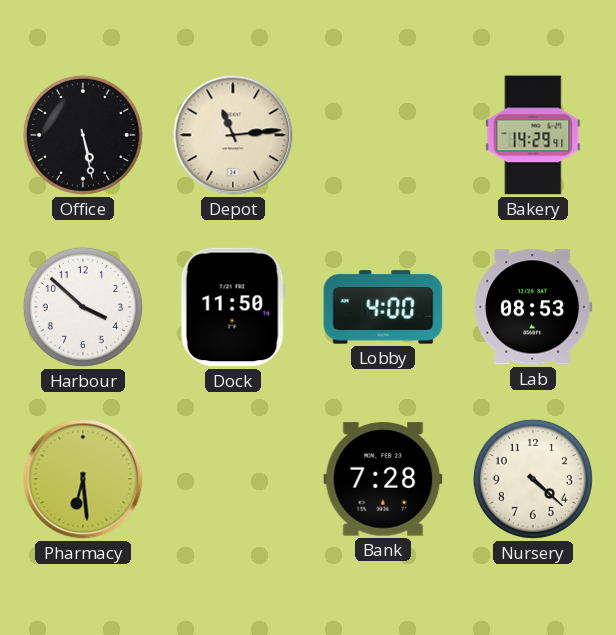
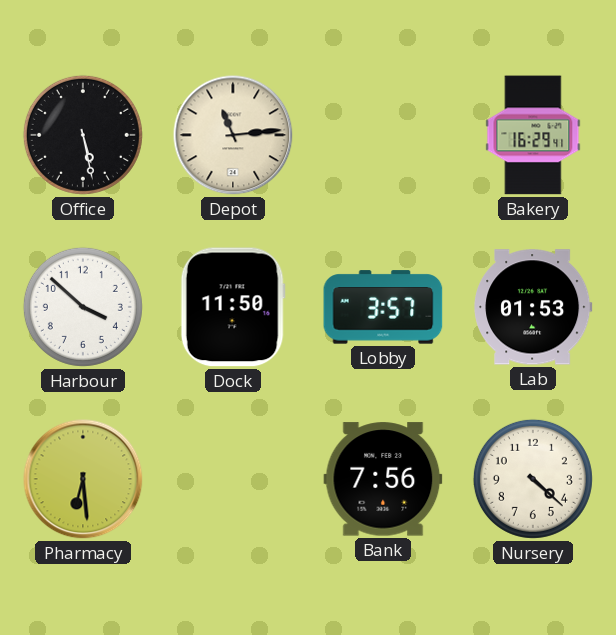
Bakery: 14:29 -> 16:29
Lobby: 4:00 -> 3:57
Lab: 08:53 -> 01:53
Bank: 7:28 -> 7:56
